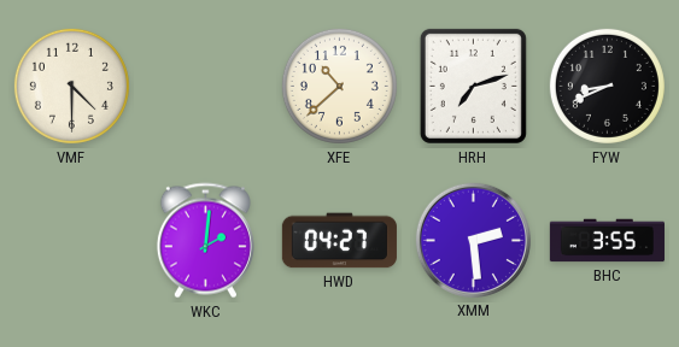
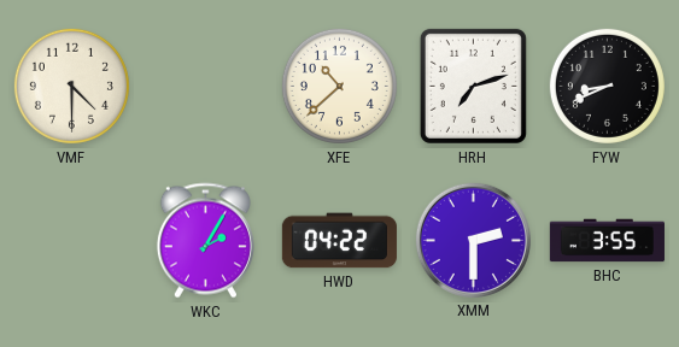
WKC: 2:01 -> 2:05
HWD: 04:27 -> 04:22
XMM: 2:29 -> 2:30
